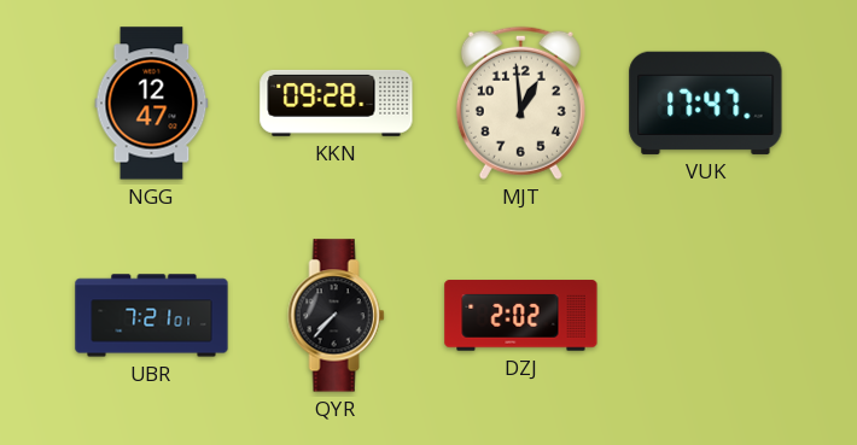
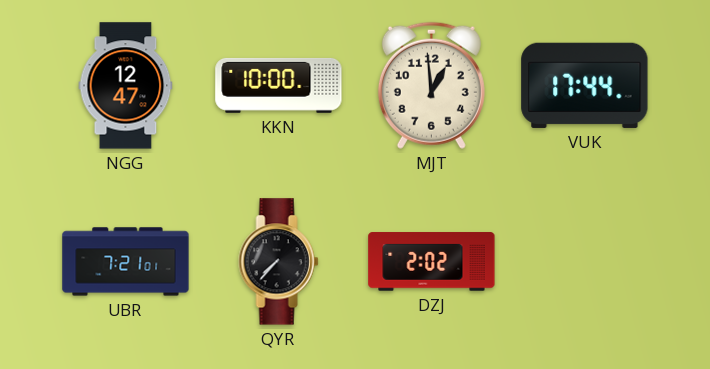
KKN: 09:28 -> 10:00
VUK: 17:47 -> 17:44
